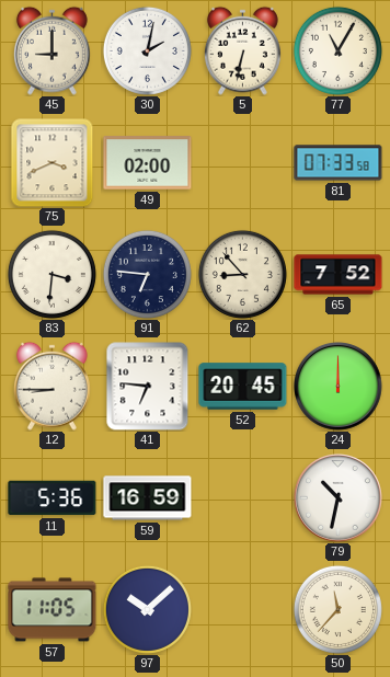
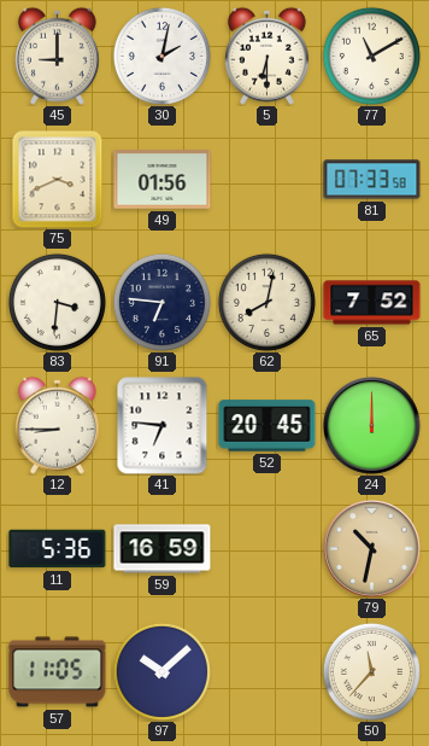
5: 6:32 -> 6:30
77: 11:05 -> 11:10
49: 02:00 -> 01:56
62: 8:53 -> 8:02
79 dial: white -> champagne
